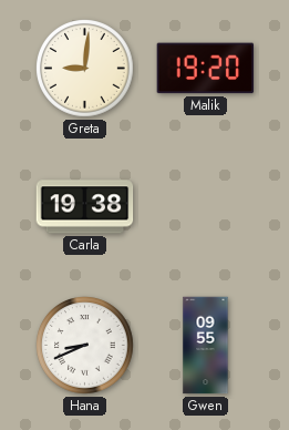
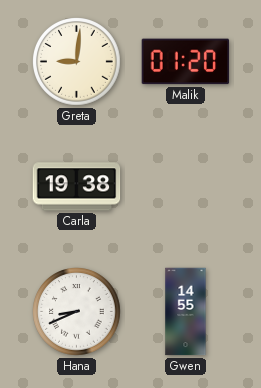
Malik: 19:20 -> 01:20
Gwen: 09:55 -> 14:55
